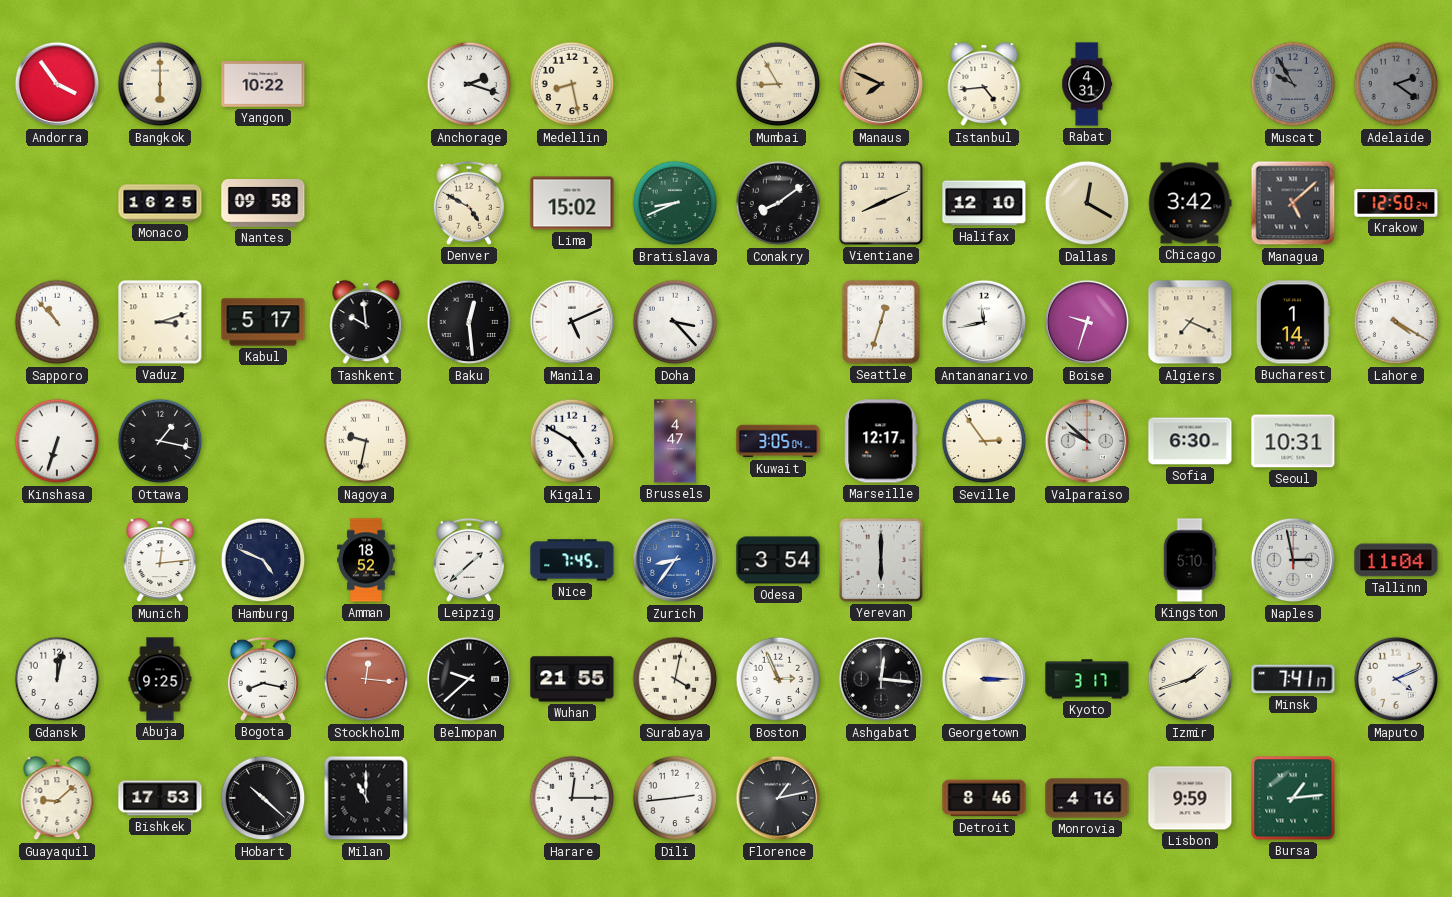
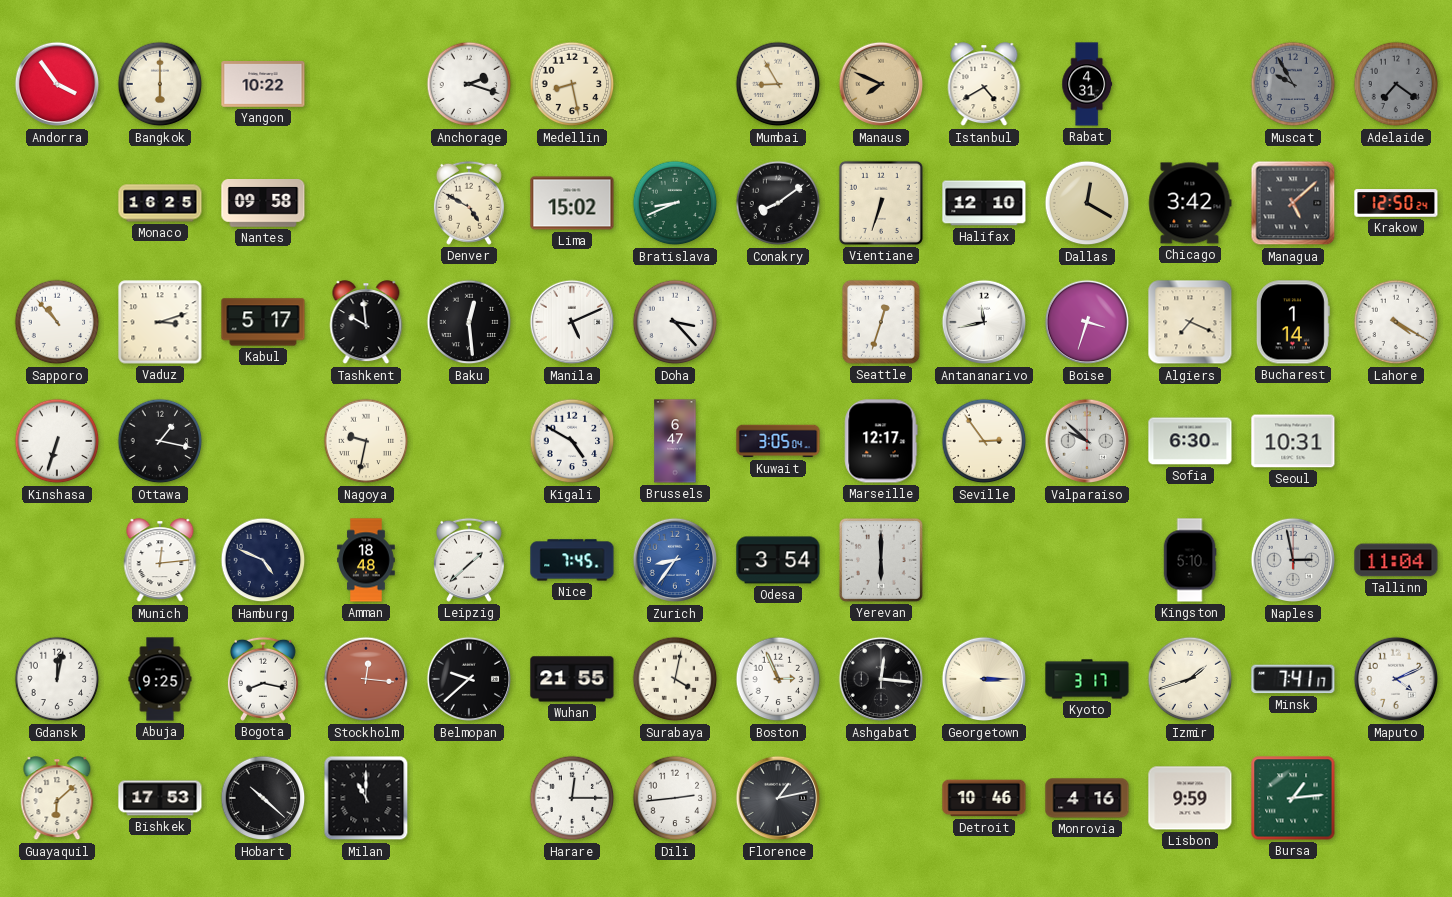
Istanbul: 4:44 -> 4:40
Adelaide: 2:21 -> 7:21
Vientiane: 8:11 -> 6:33
Boise: 9:33 -> 3:33
Brussels: 4:47 -> 6:47
Amman: 18:52 -> 18:48
Guayaquil: 9:08 -> 6:08
Detroit: 8:46 -> 10:46
